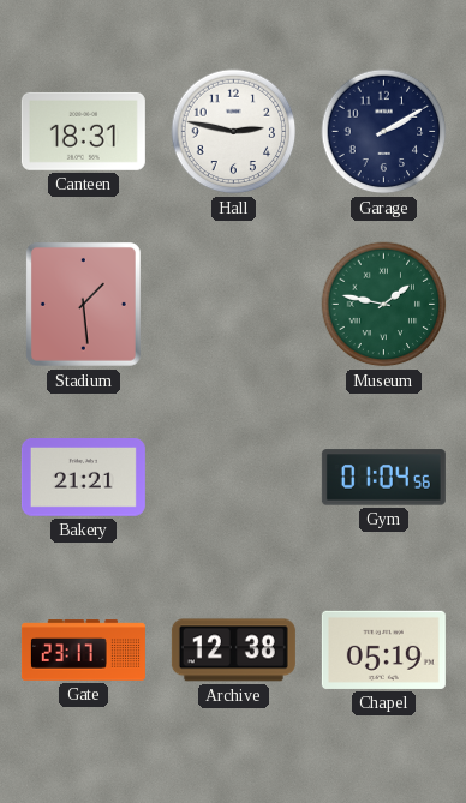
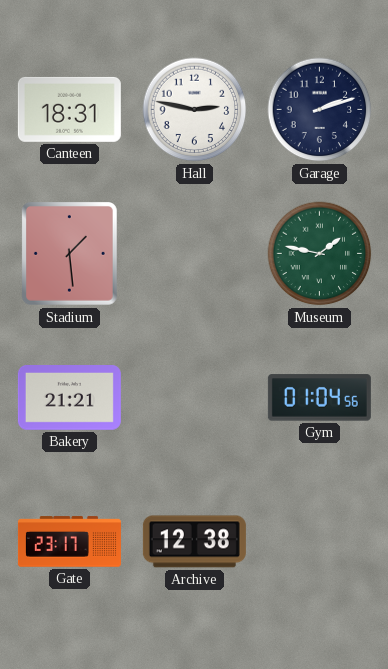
Garage: 2:10 -> 2:12
Chapel: 05:19 -> none
